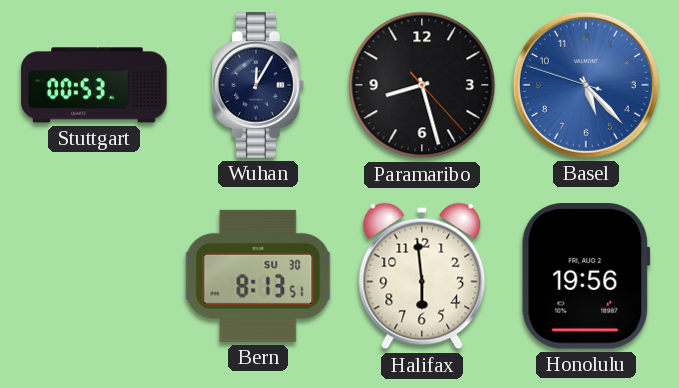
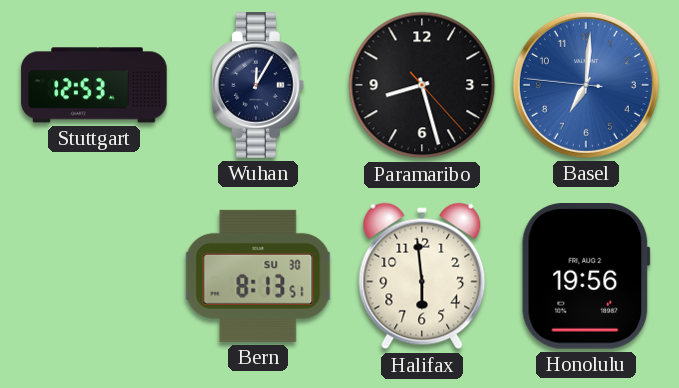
Stuttgart: 00:53 -> 12:53
Basel: 5:22 -> 7:00
